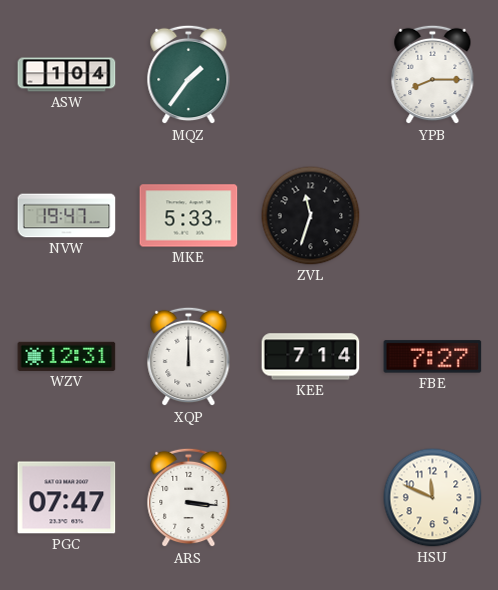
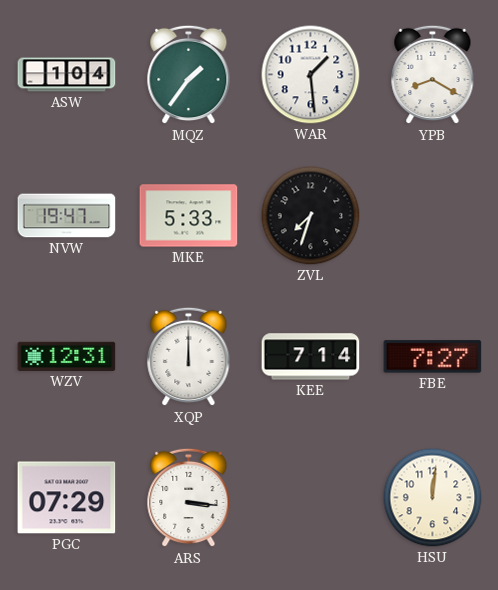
WAR: none -> 1:29
YPB: 8:15 -> 8:20
ZVL: 11:33 -> 7:33
PGC: 07:47 -> 07:29
HSU: 11:49 -> 12:01
